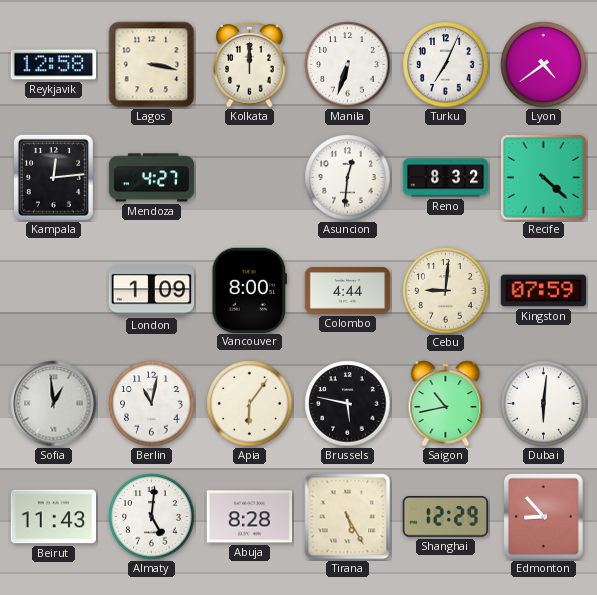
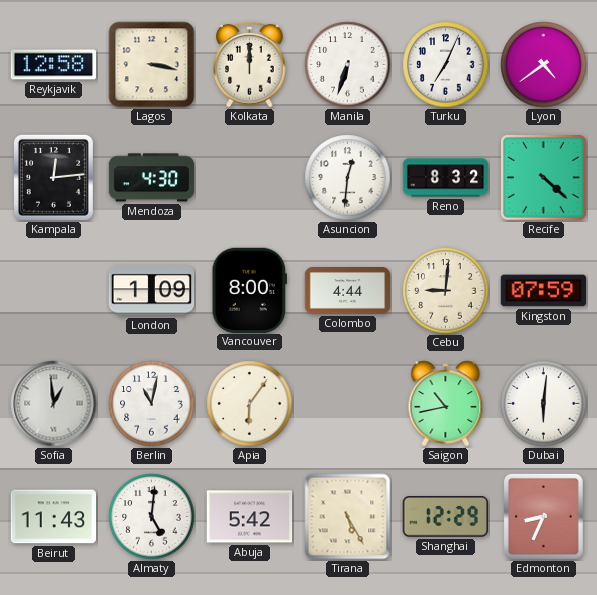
Mendoza: 4:27 -> 4:30
Brussels: 5:47 -> none
Abuja: 8:28 -> 5:42
Edmonton: 8:53 -> 8:34
